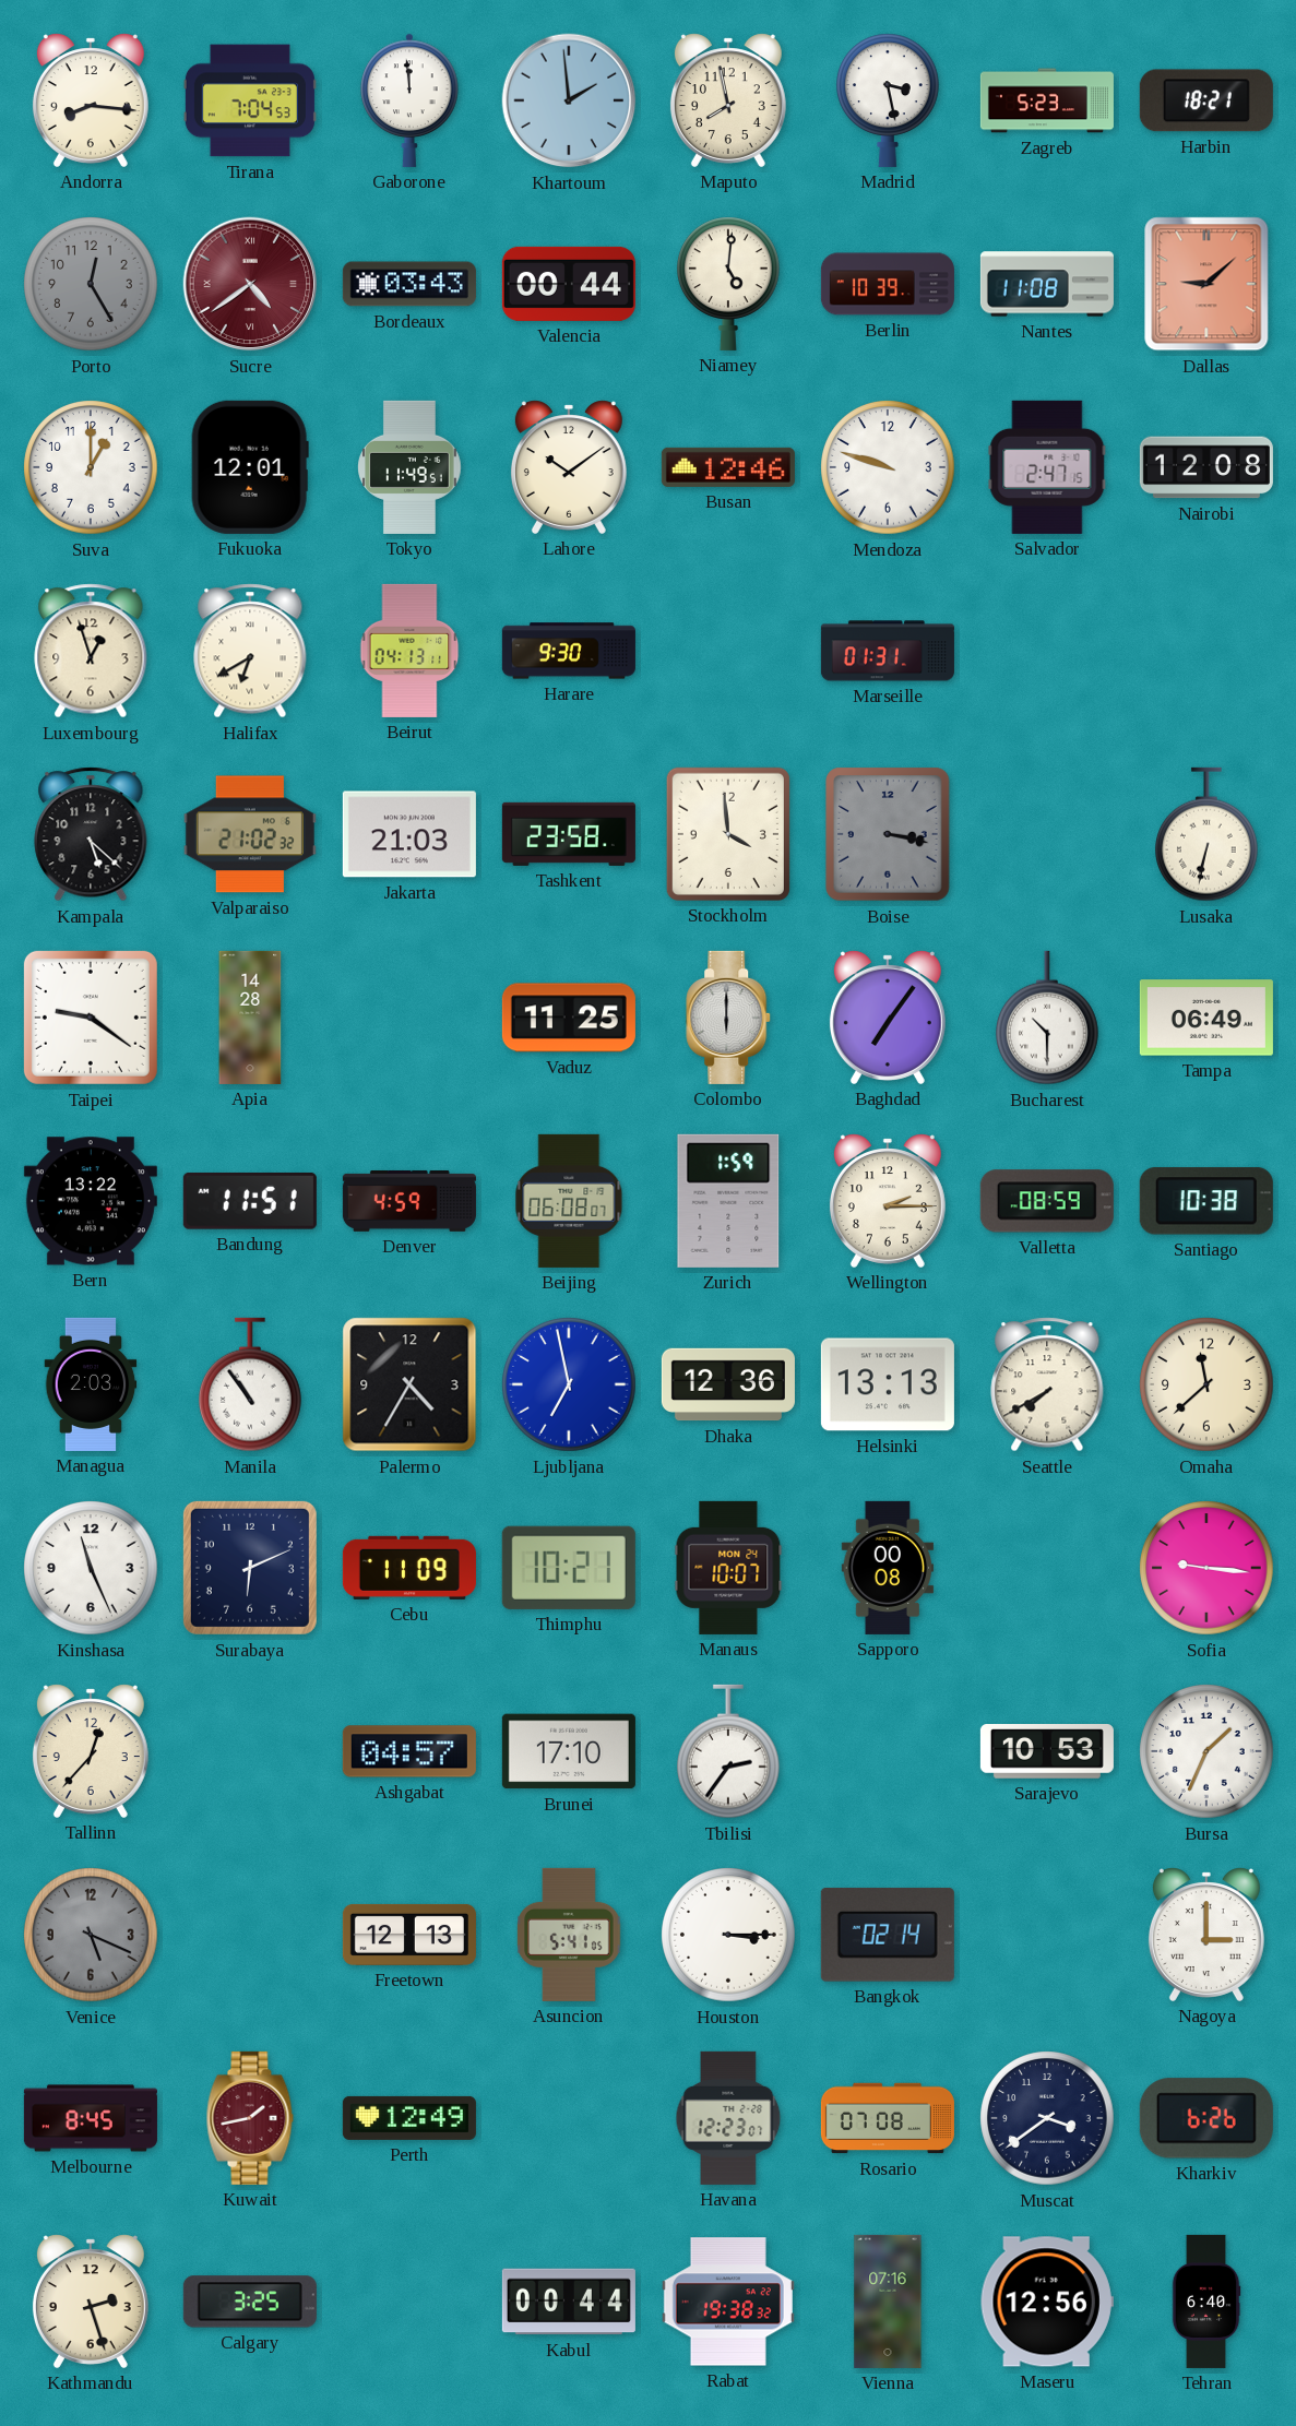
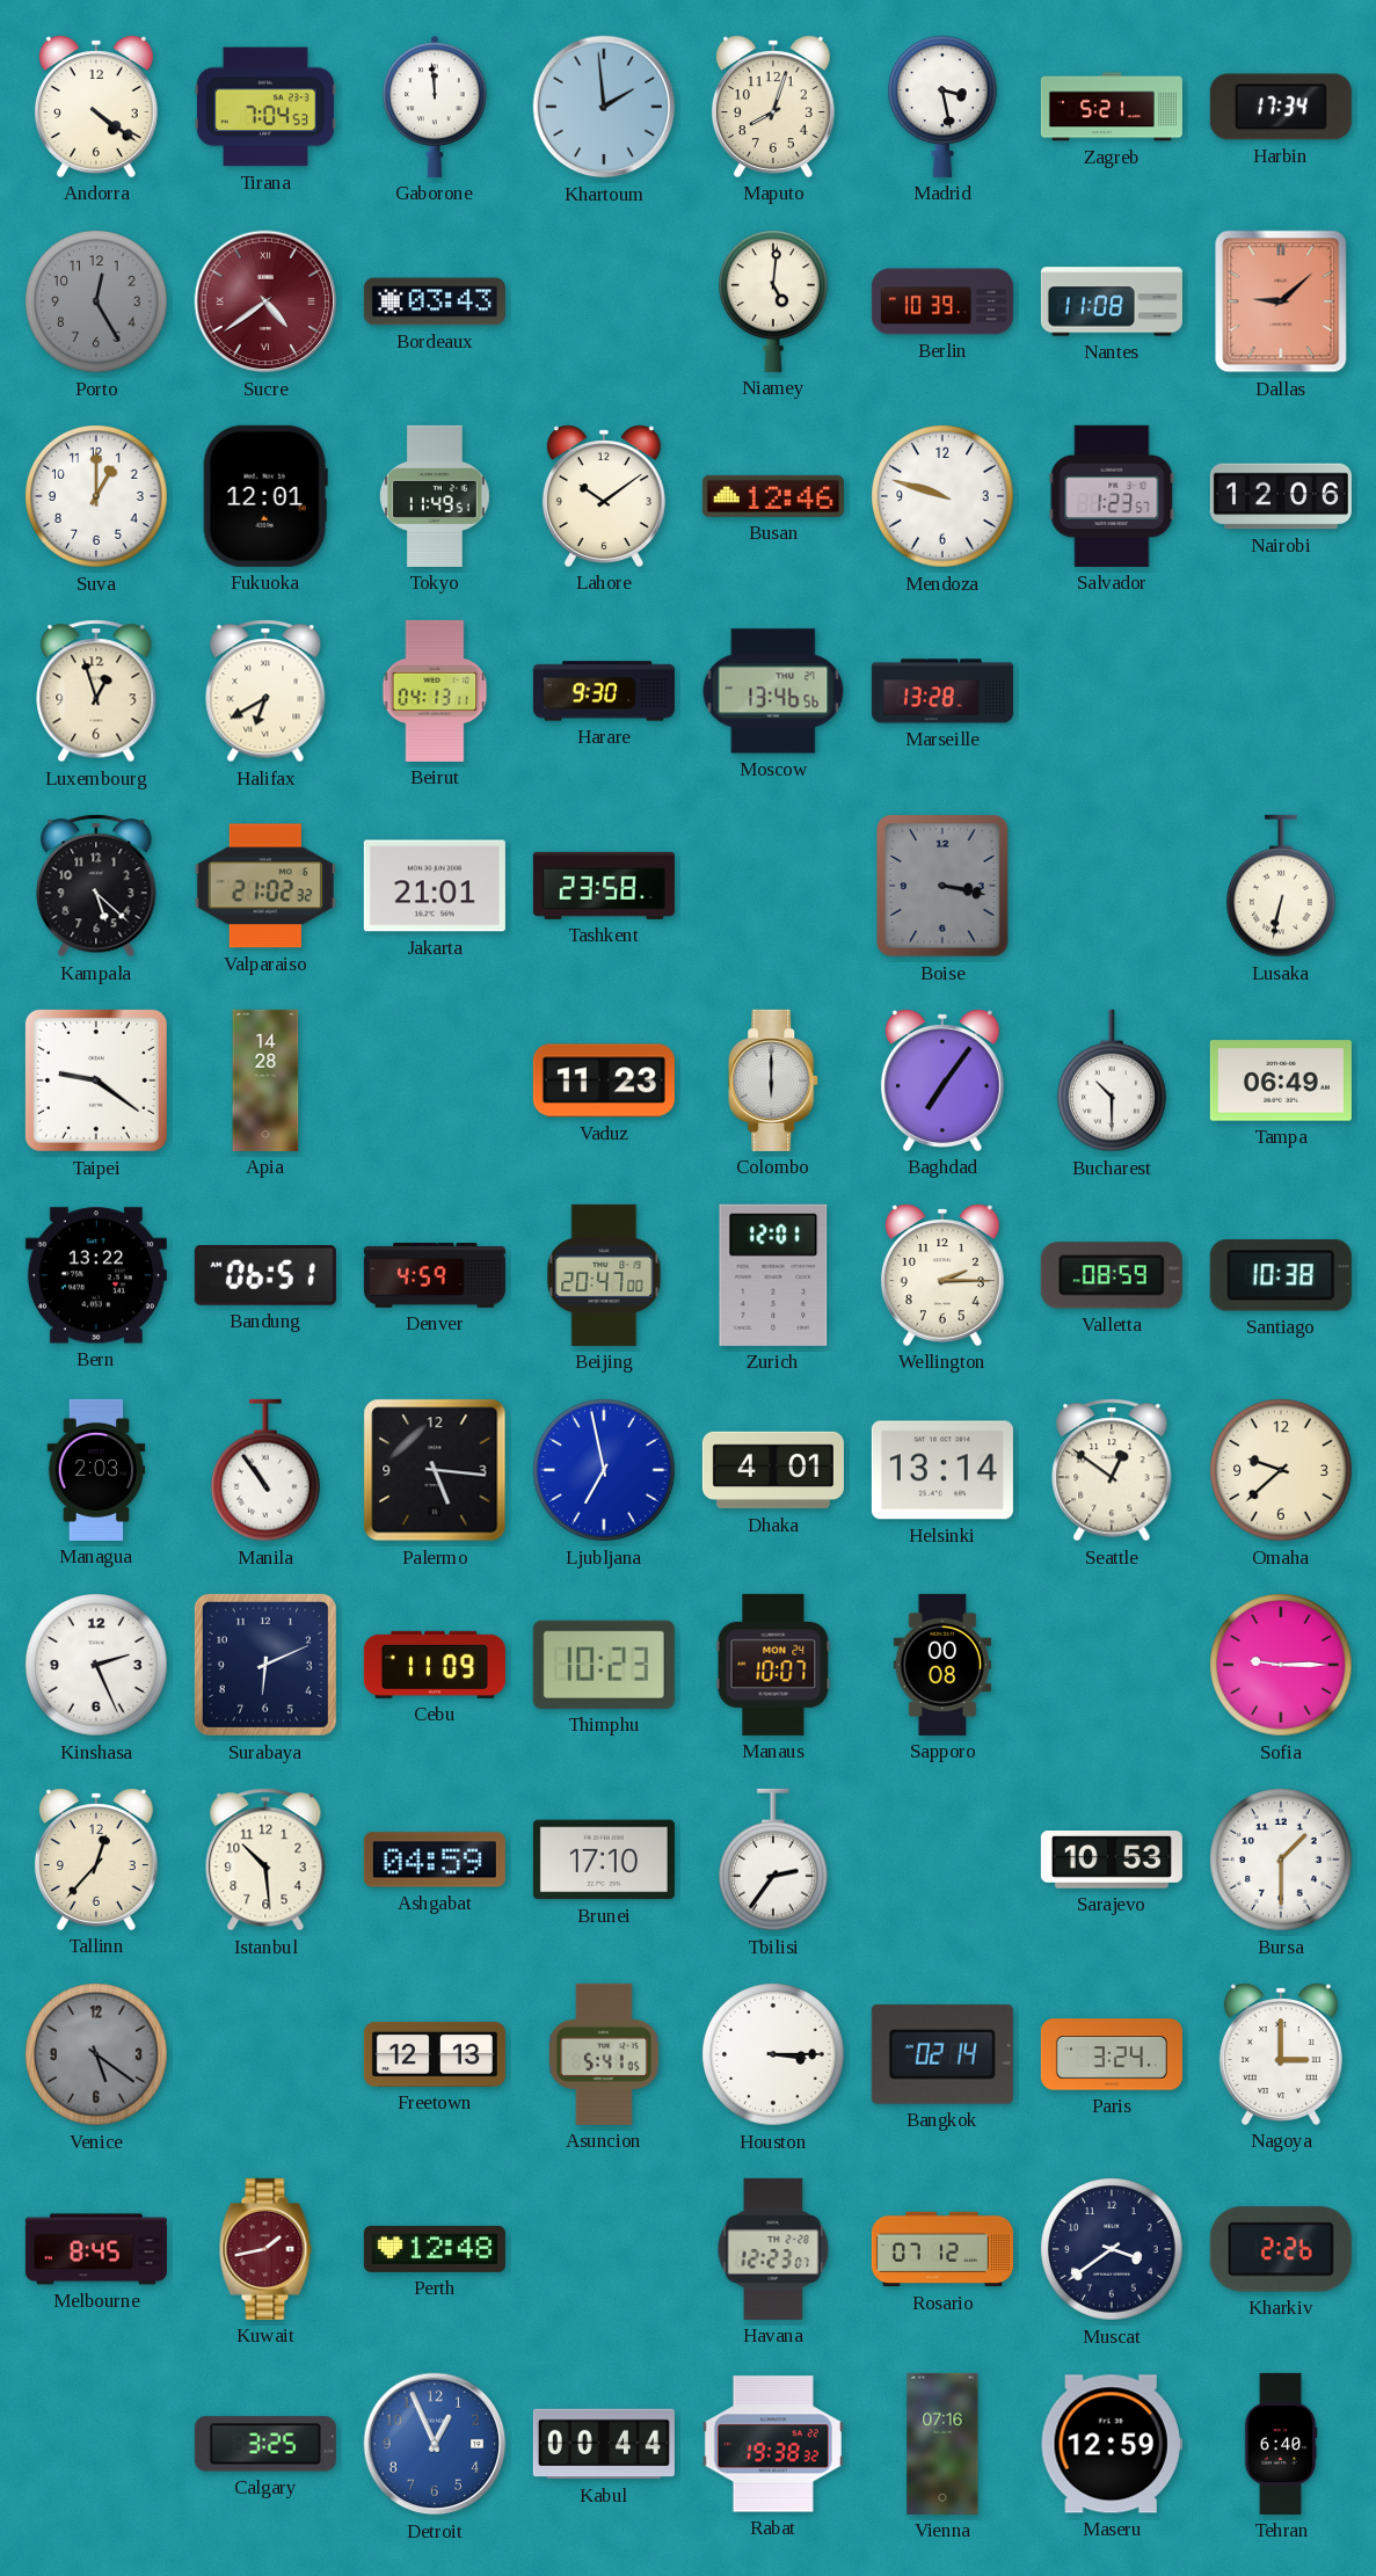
Andorra: 8:16 -> 4:21
Maputo: 7:58 -> 8:03
Zagreb: 5:23 -> 5:21
Harbin: 18:21 -> 17:34
Valencia: 00:44 -> none
Salvador: 2:47 -> 1:23
Nairobi: 12:08 -> 12:06
Moscow: none -> 13:46
Marseille: 01:31 -> 13:28
Jakarta: 21:03 -> 21:01
Stockholm: 3:59 -> none
Vaduz: 11:25 -> 11:23
Bandung: 11:51 -> 06:51
Beijing: 06:08 -> 20:47
Zurich: 1:59 -> 12:01
Palermo: 4:35 -> 5:16
Dhaka: 12:36 -> 4:01
Helsinki: 13:13 -> 13:14
Seattle: 7:40 -> 12:51
Omaha: 11:38 -> 9:38
Kinshasa: 11:26 -> 2:26
Thimphu: 10:21 -> 10:23
Sofia: 9:16 -> 9:15
Istanbul: none -> 10:29
Ashgabat: 04:57 -> 04:59
Bursa: 1:34 -> 1:30
Venice: 5:19 -> 5:21
Paris: none -> 3:24
Perth: 12:49 -> 12:48
Rosario: 07:08 -> 07:12
Kharkiv: 6:26 -> 2:26
Kathmandu: 2:27 -> none
Detroit: none -> 12:56
Maseru: 12:56 -> 12:59
